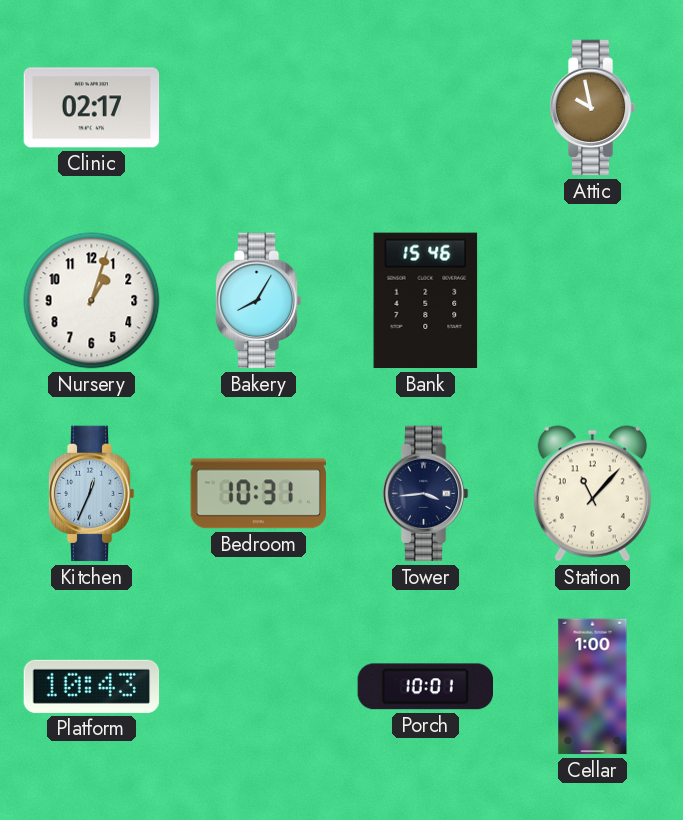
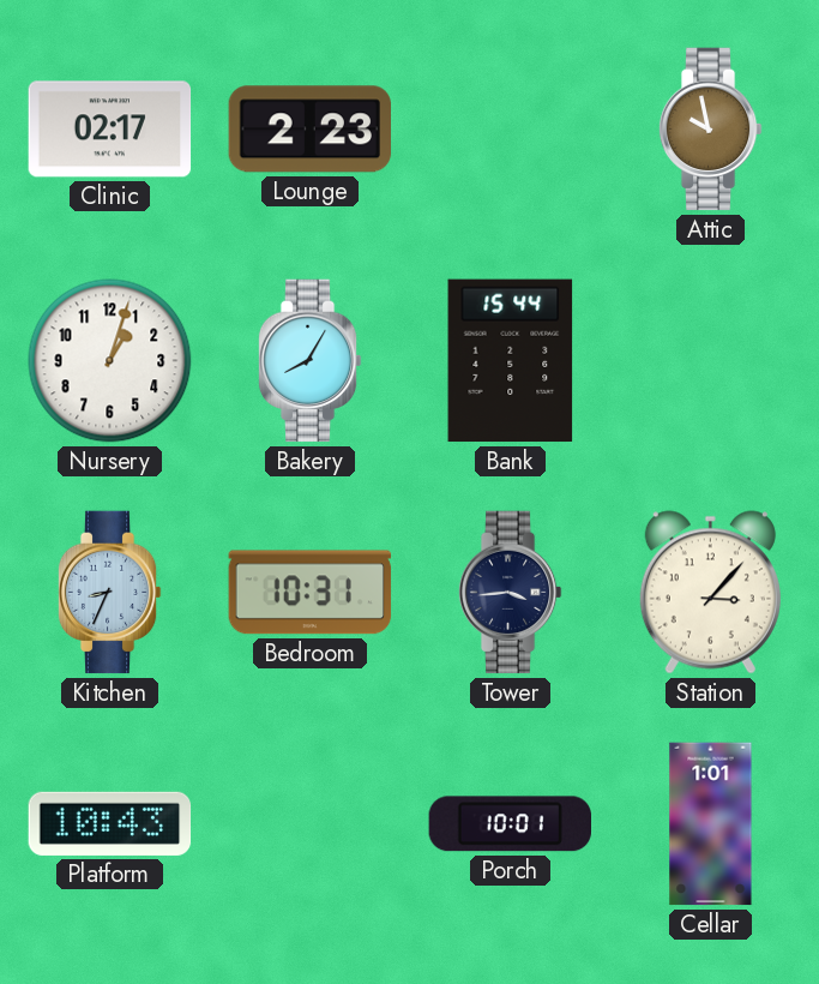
Lounge: none -> 2:23
Bank: 15:46 -> 15:44
Kitchen: 12:34 -> 8:34
Station: 11:07 -> 3:07
Cellar: 1:00 -> 1:01
